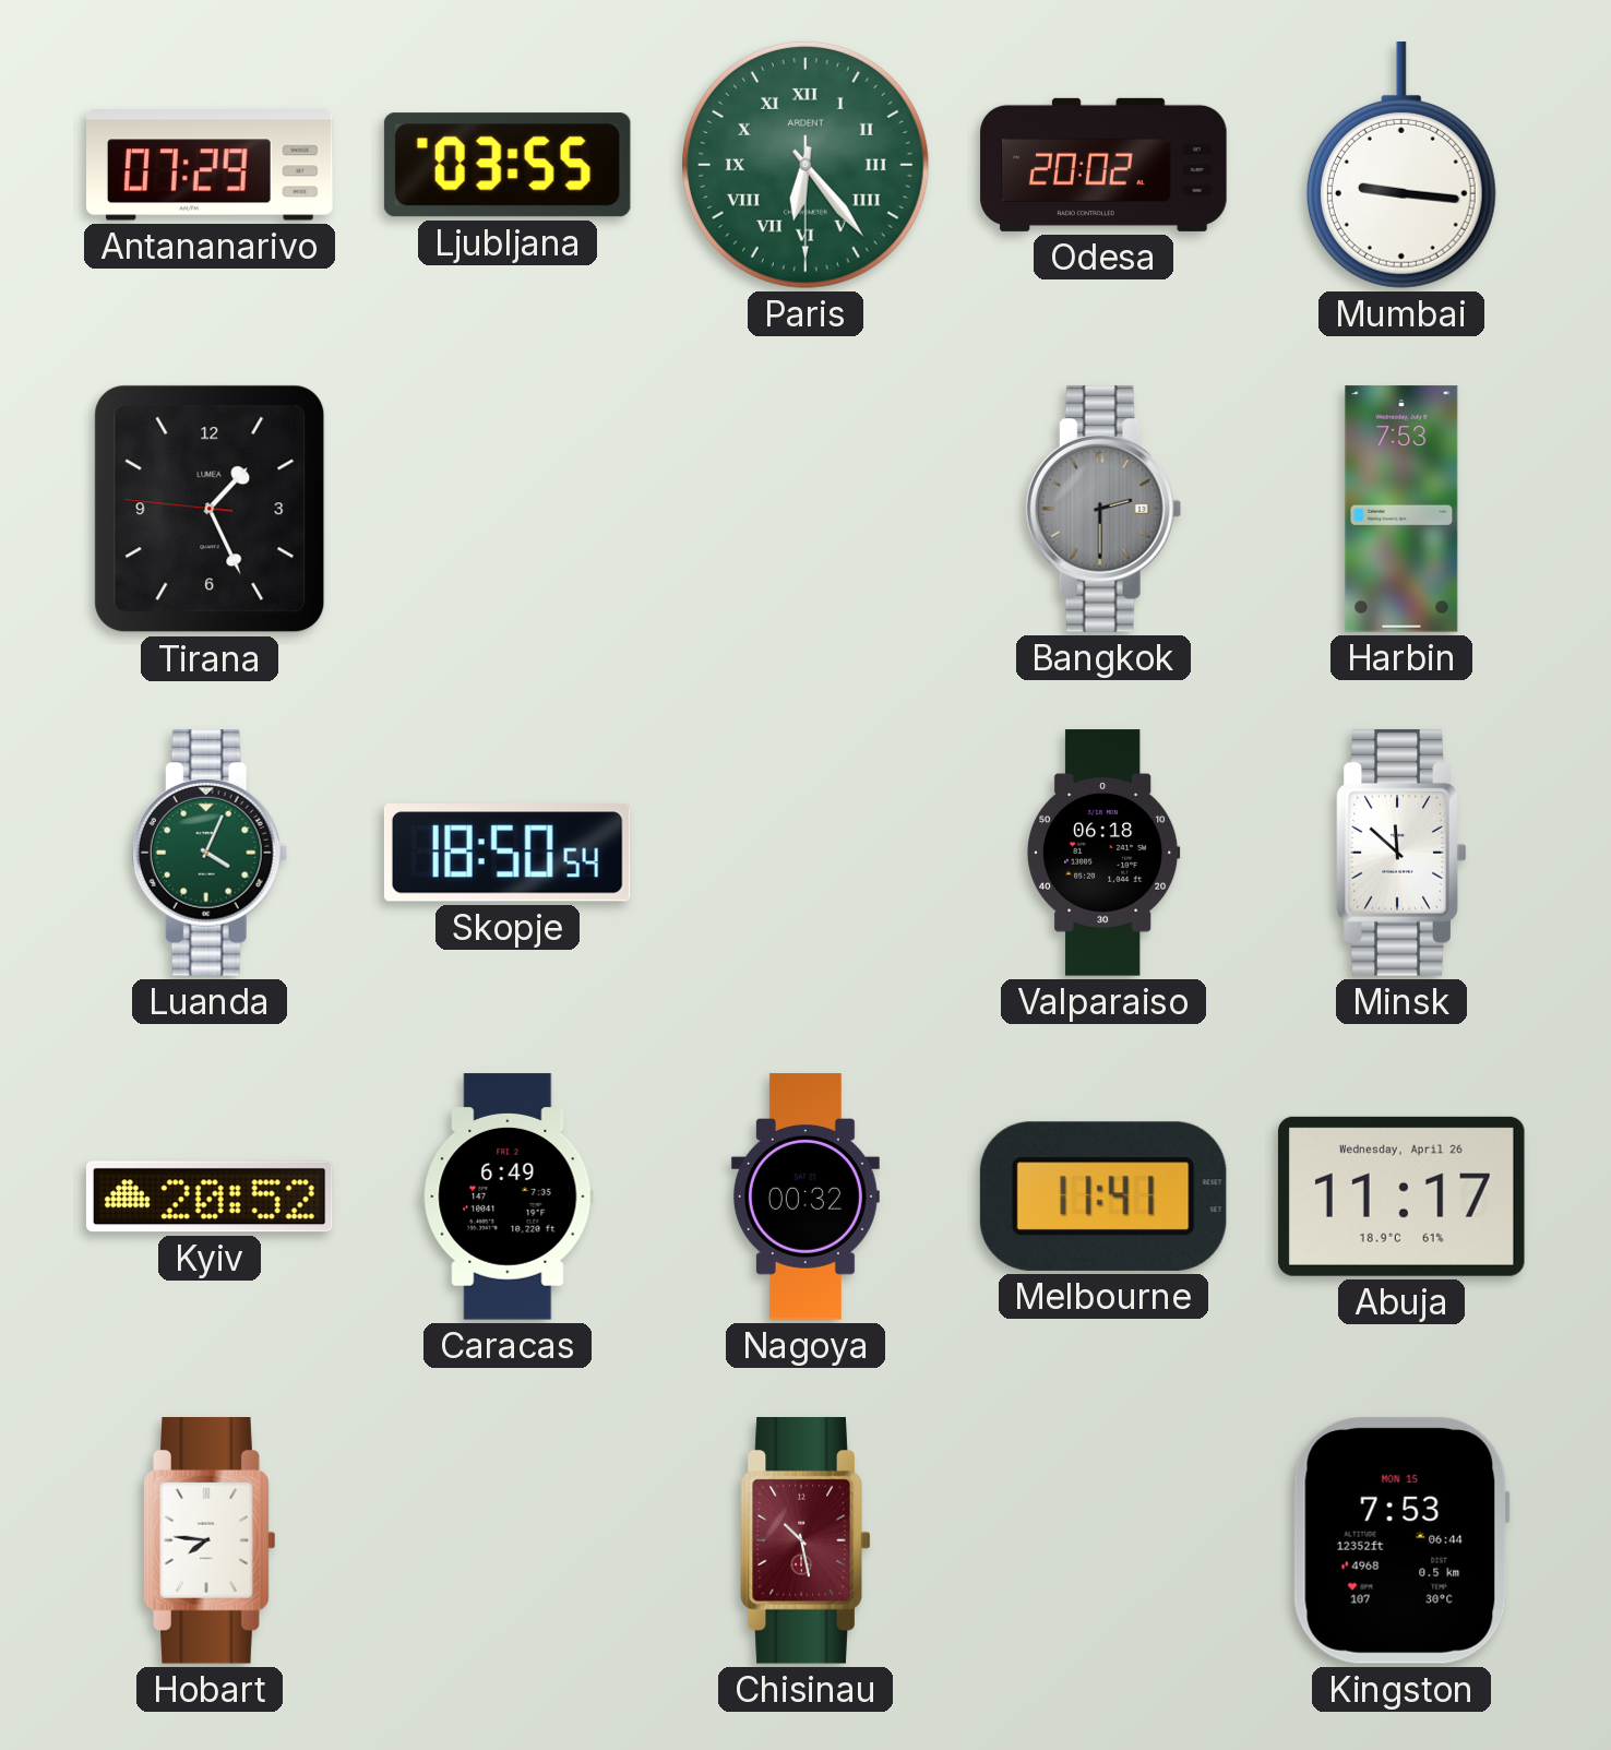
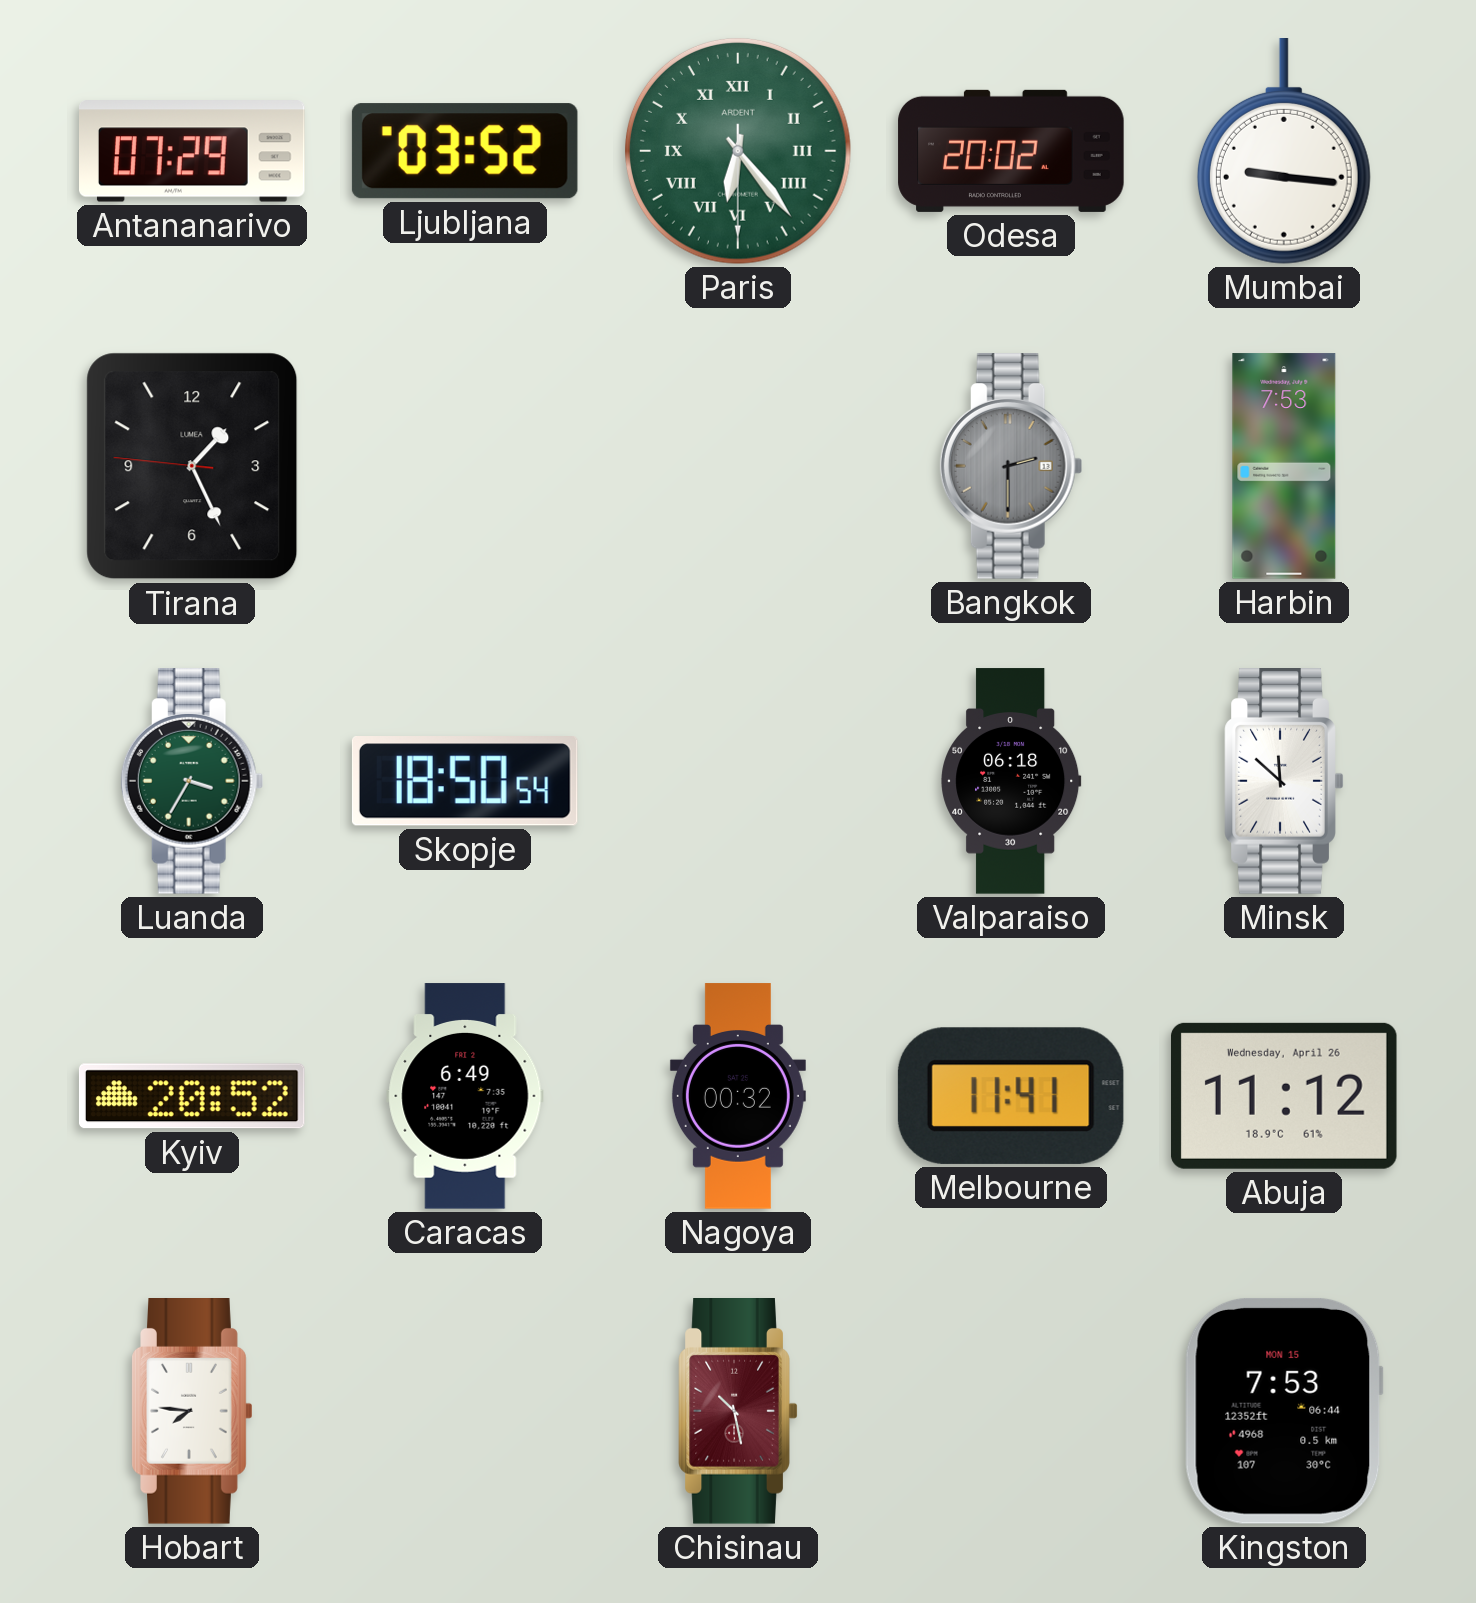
Ljubljana: 03:55 -> 03:52
Luanda: 4:04 -> 3:35
Abuja: 11:17 -> 11:12
